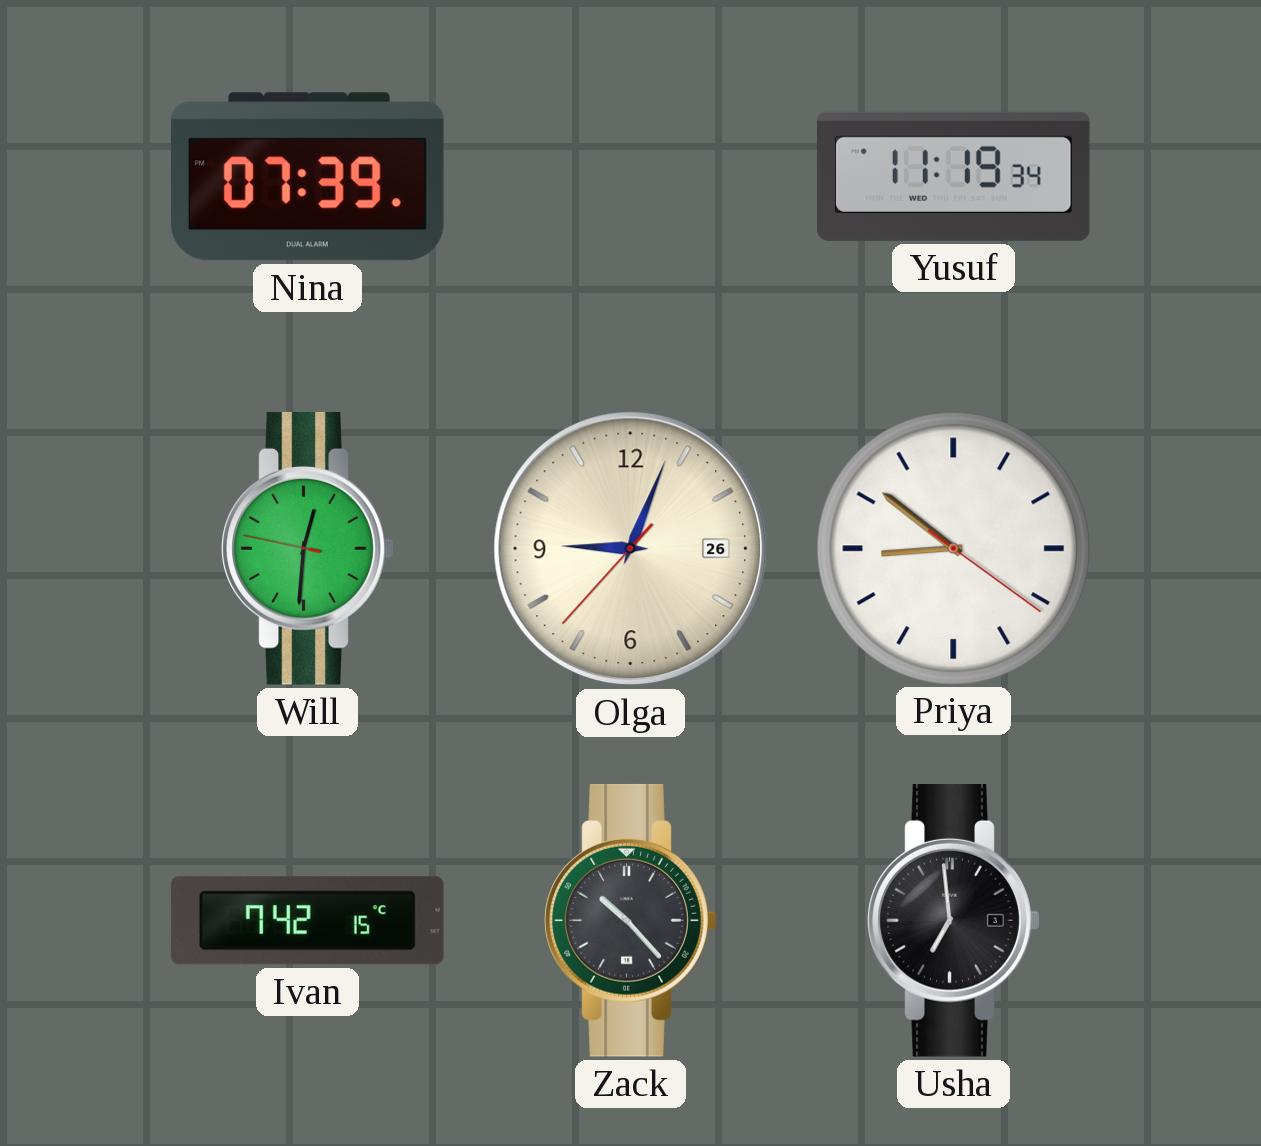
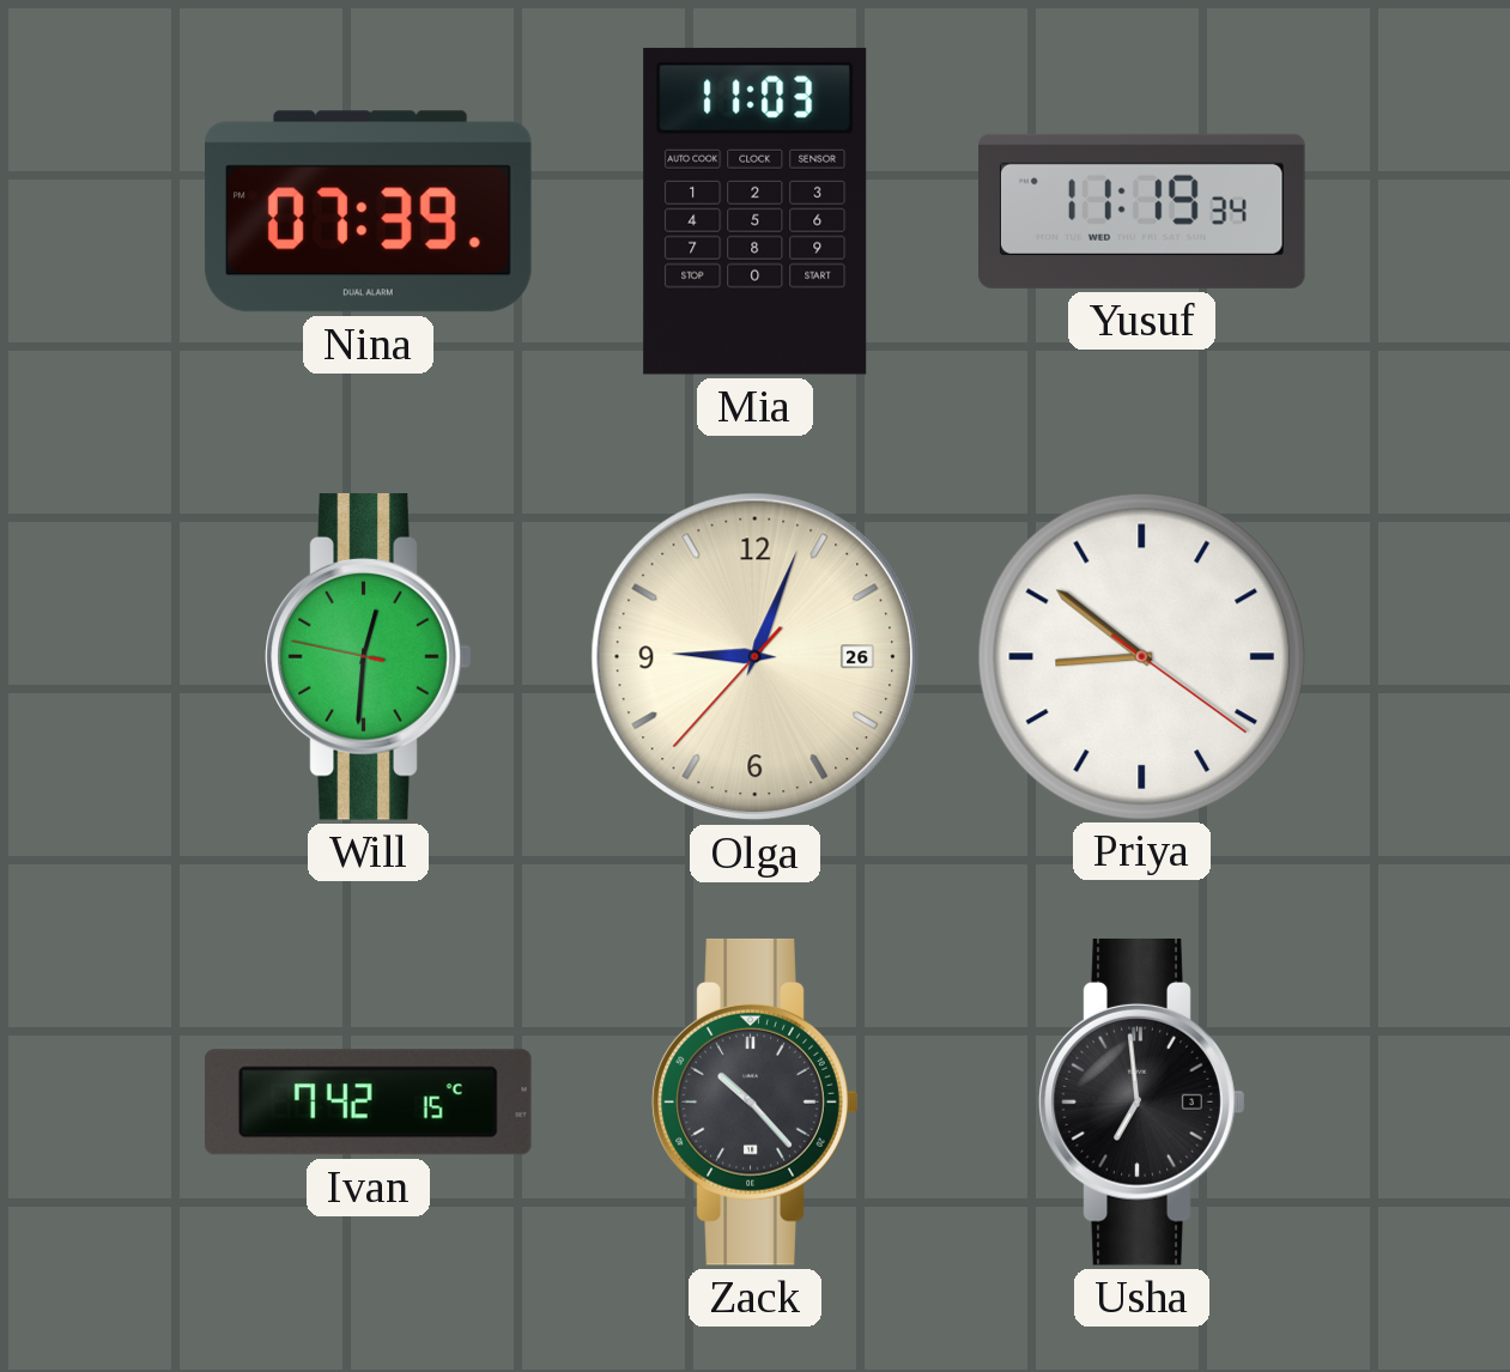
Mia: none -> 11:03
